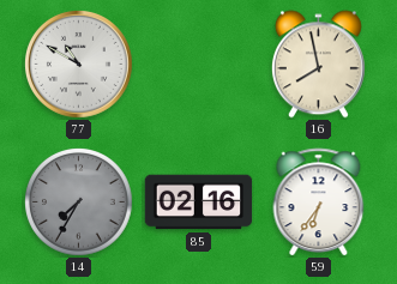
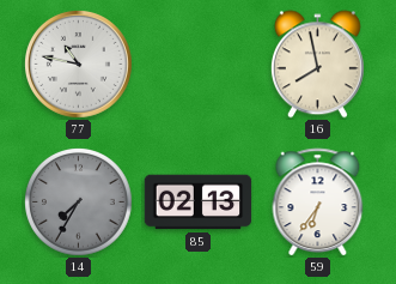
77: 10:50 -> 10:47
85: 02:16 -> 02:13
